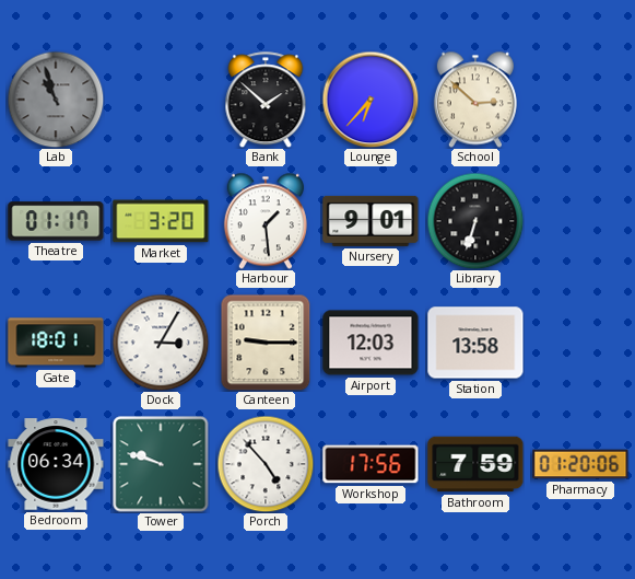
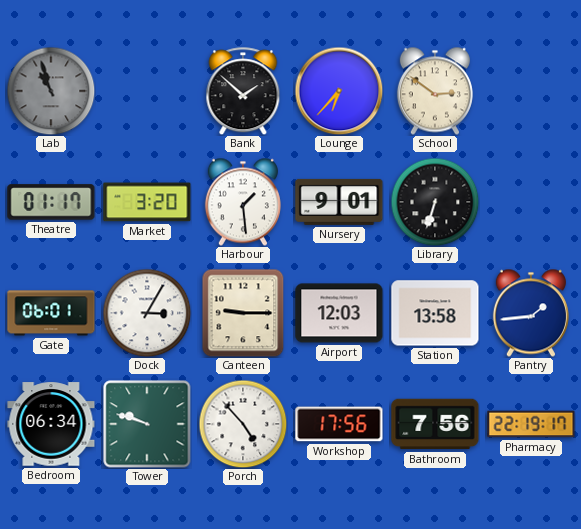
School: 2:52 -> 2:51
Gate: 18:01 -> 06:01
Pantry: none -> 1:44
Bathroom: 7:59 -> 7:56
Pharmacy: 01:20 -> 22:19
